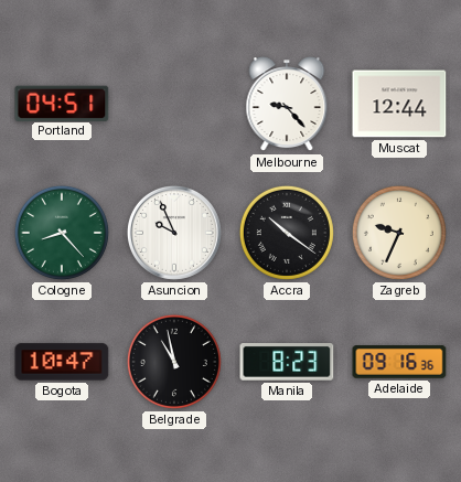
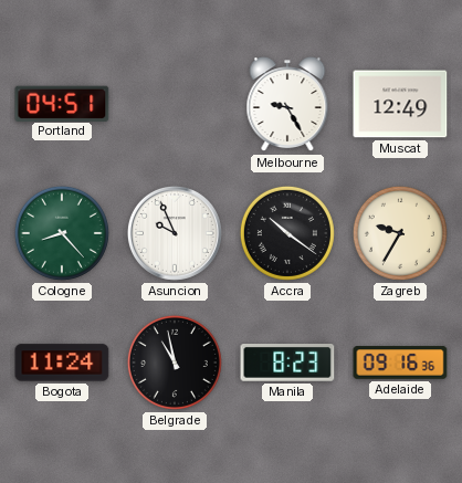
Melbourne: 9:23 -> 9:25
Muscat: 12:44 -> 12:49
Zagreb: 9:34 -> 9:35
Bogota: 10:47 -> 11:24
